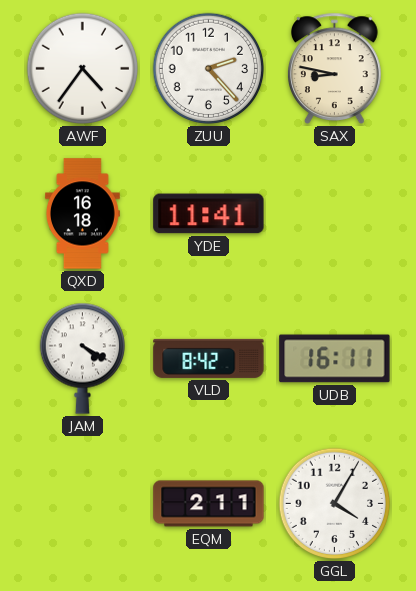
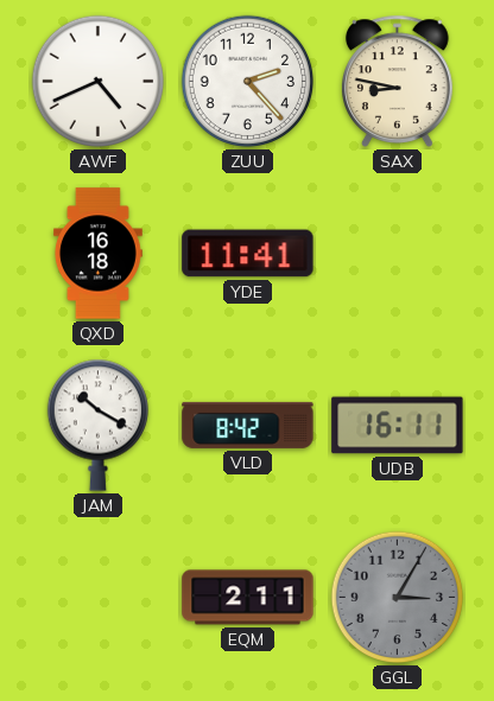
AWF: 4:36 -> 4:41
JAM: 4:20 -> 10:20
GGL: 4:05 -> 3:05
GGL dial: white -> grey
